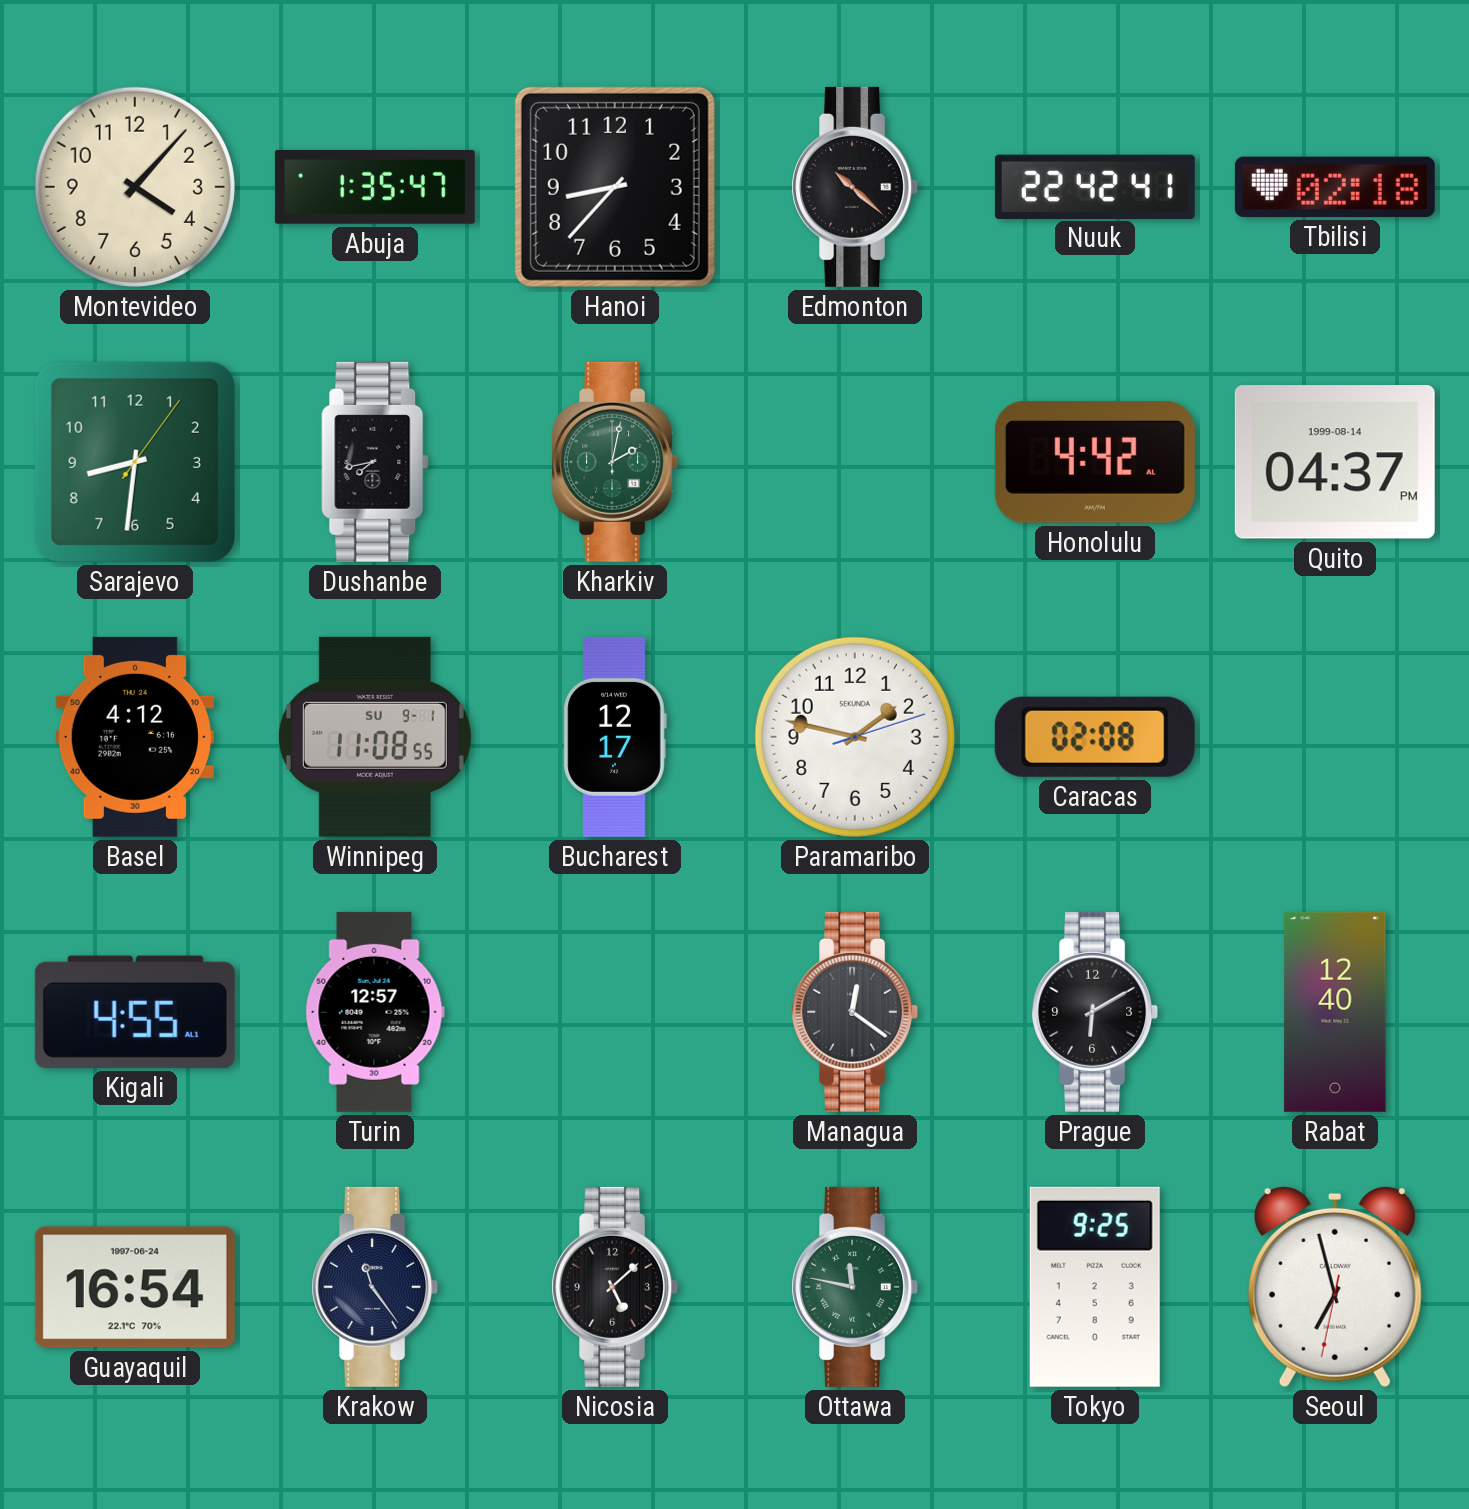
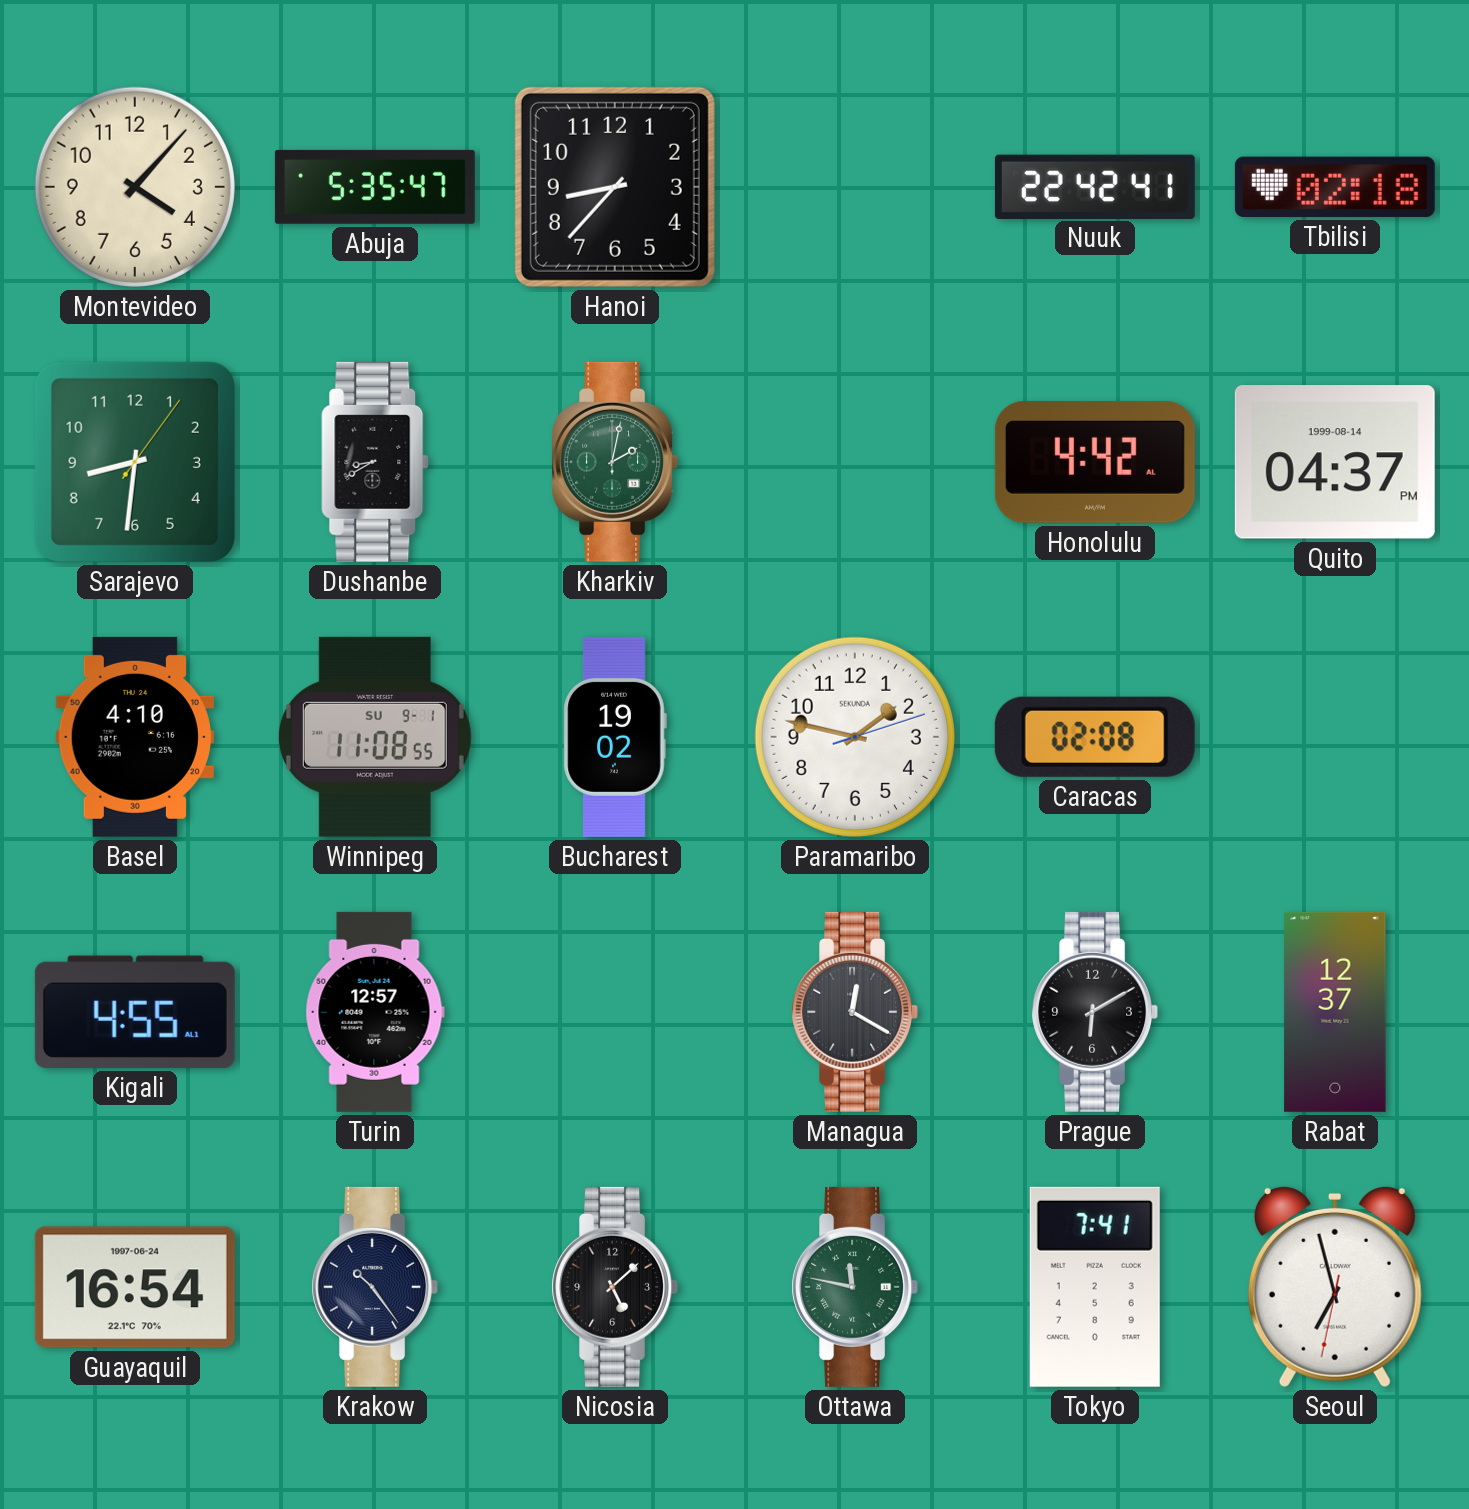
Abuja: 1:35 -> 5:35
Edmonton: 10:22 -> none
Dushanbe: 7:43 -> 8:40
Basel: 4:12 -> 4:10
Bucharest: 12:17 -> 19:02
Managua: 12:21 -> 12:20
Rabat: 12:40 -> 12:37
Krakow: 11:24 -> 10:24
Tokyo: 9:25 -> 7:41
